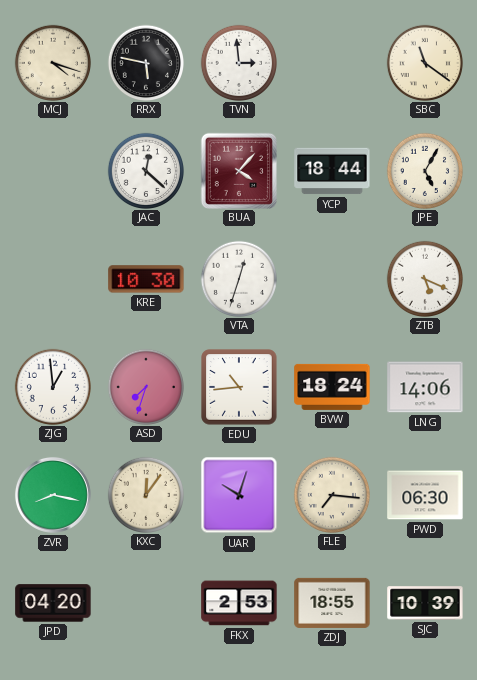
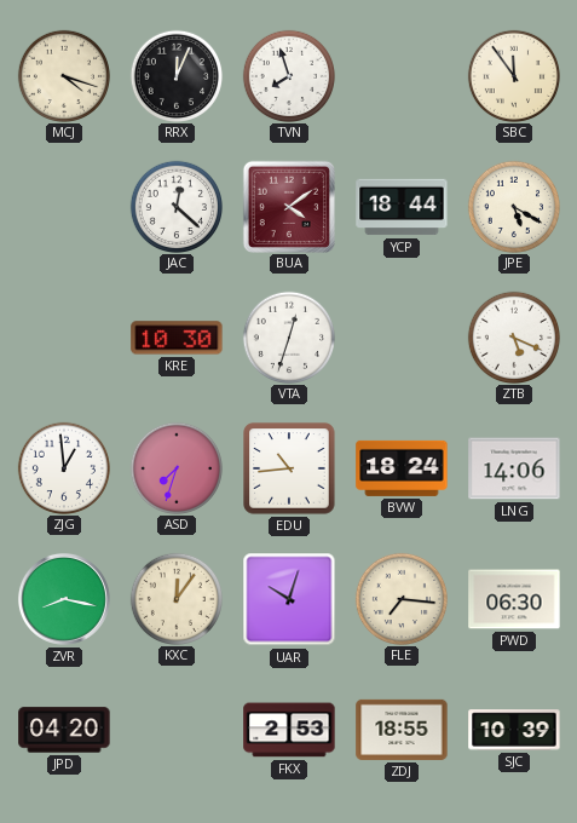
RRX: 5:47 -> 12:04
TVN: 2:59 -> 7:57
SBC: 11:21 -> 11:54
BUA: 4:07 -> 4:09
JPE: 5:05 -> 5:20
